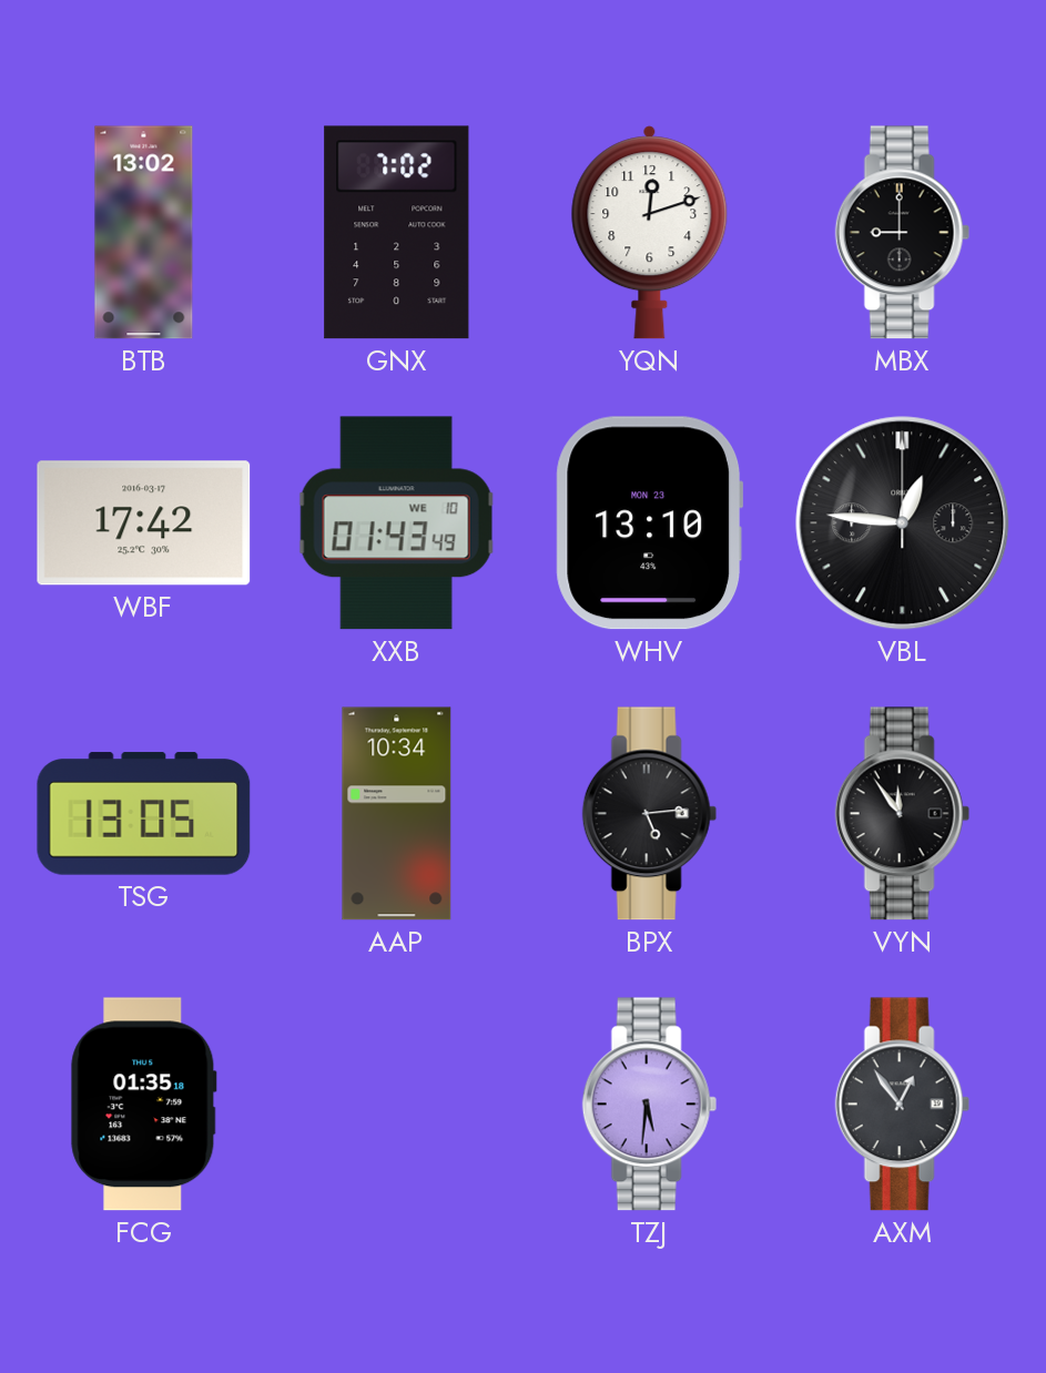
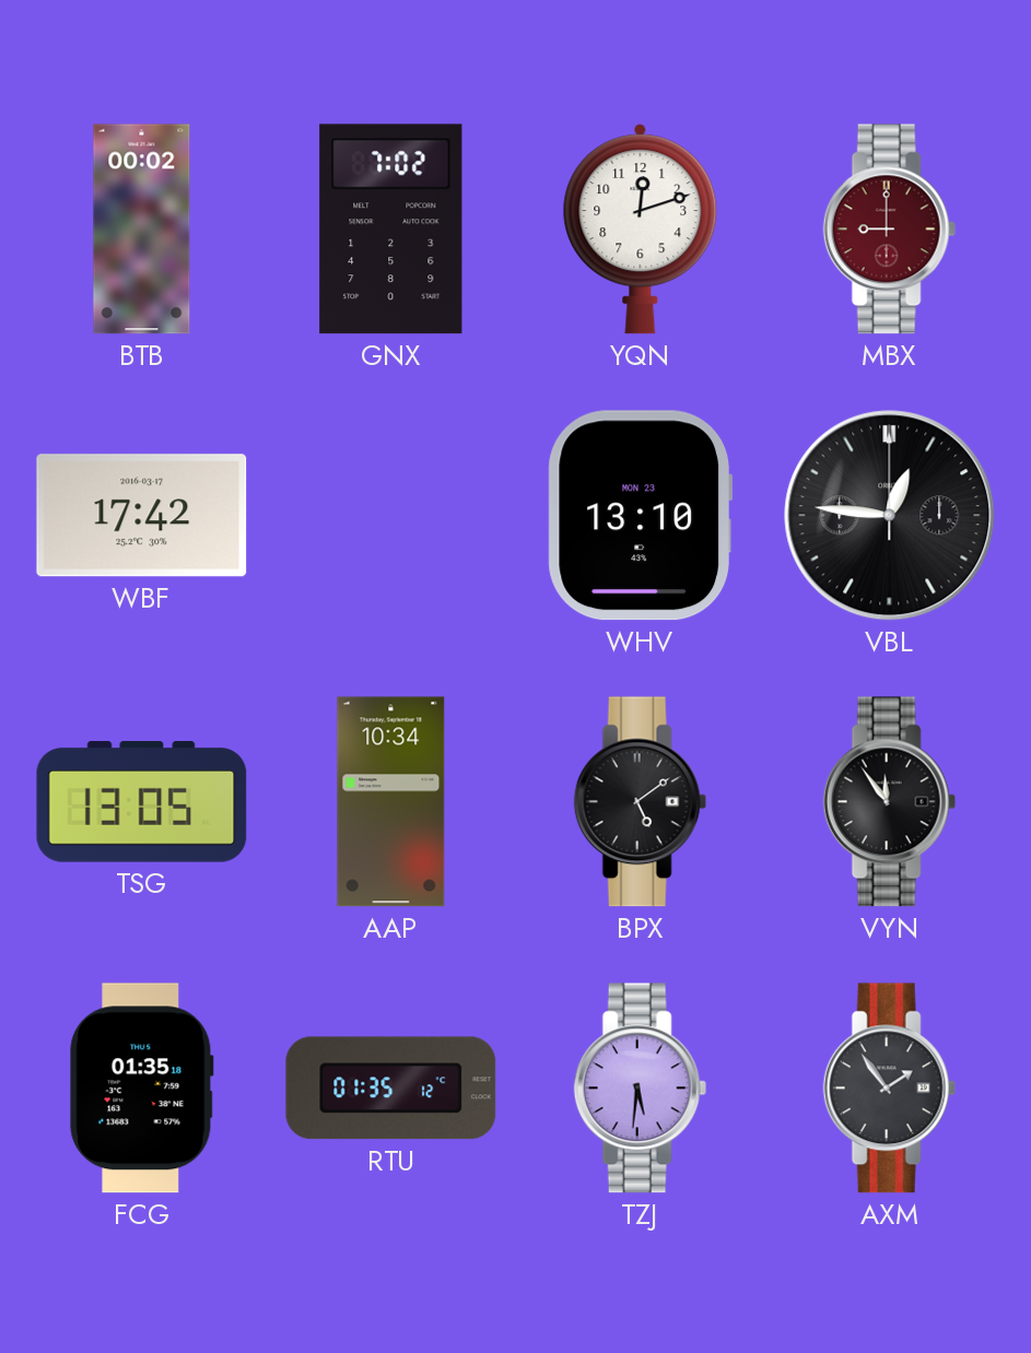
BTB: 13:02 -> 00:02
MBX dial: black -> burgundy
XXB: 01:43 -> none
BPX: 5:14 -> 5:09
RTU: none -> 01:35
AXM: 12:54 -> 1:54
